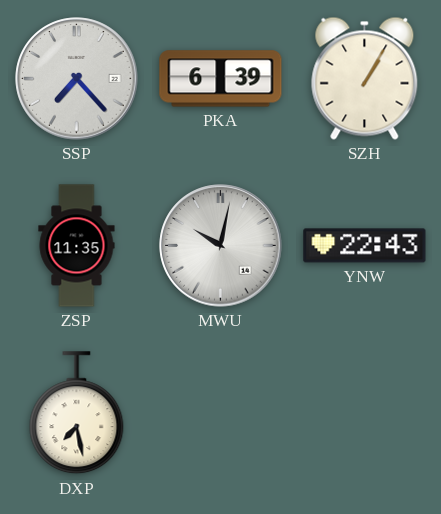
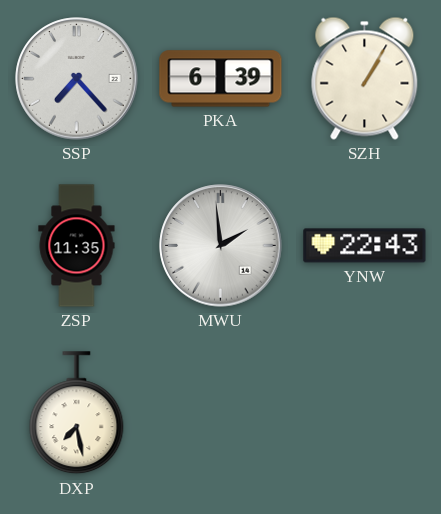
MWU: 10:02 -> 1:59
